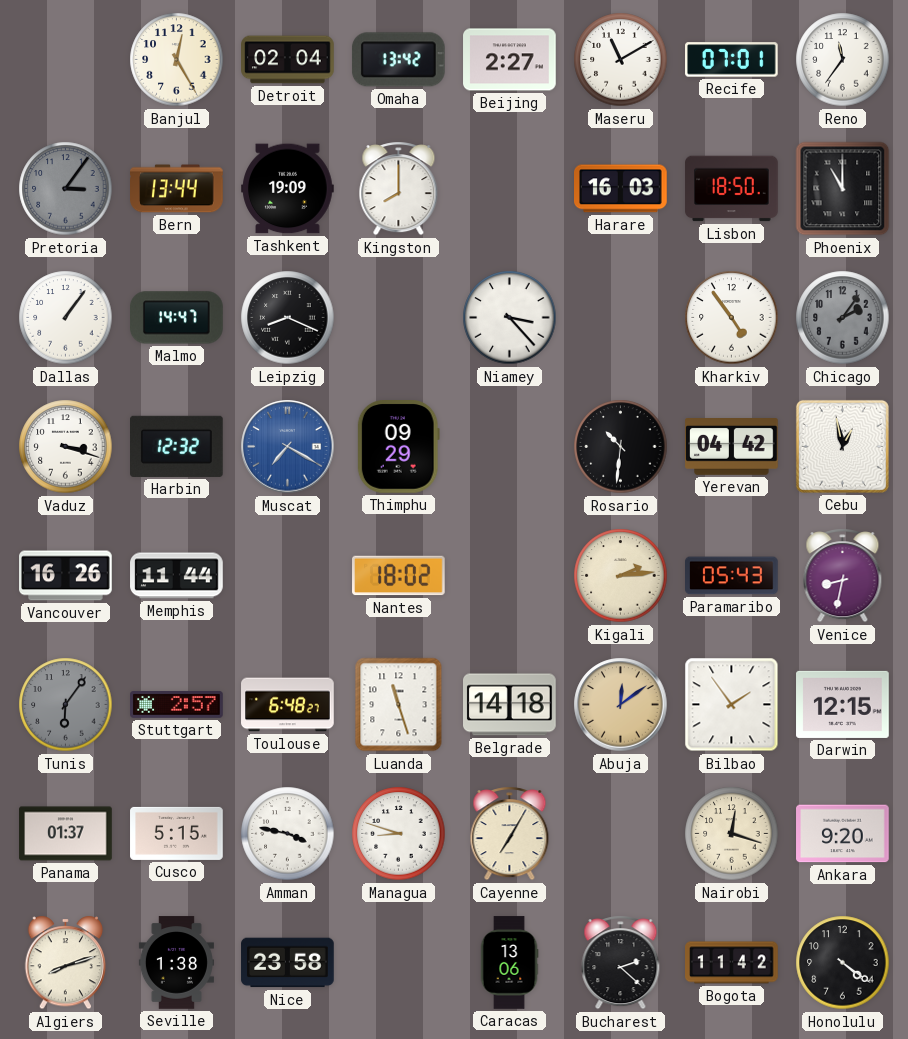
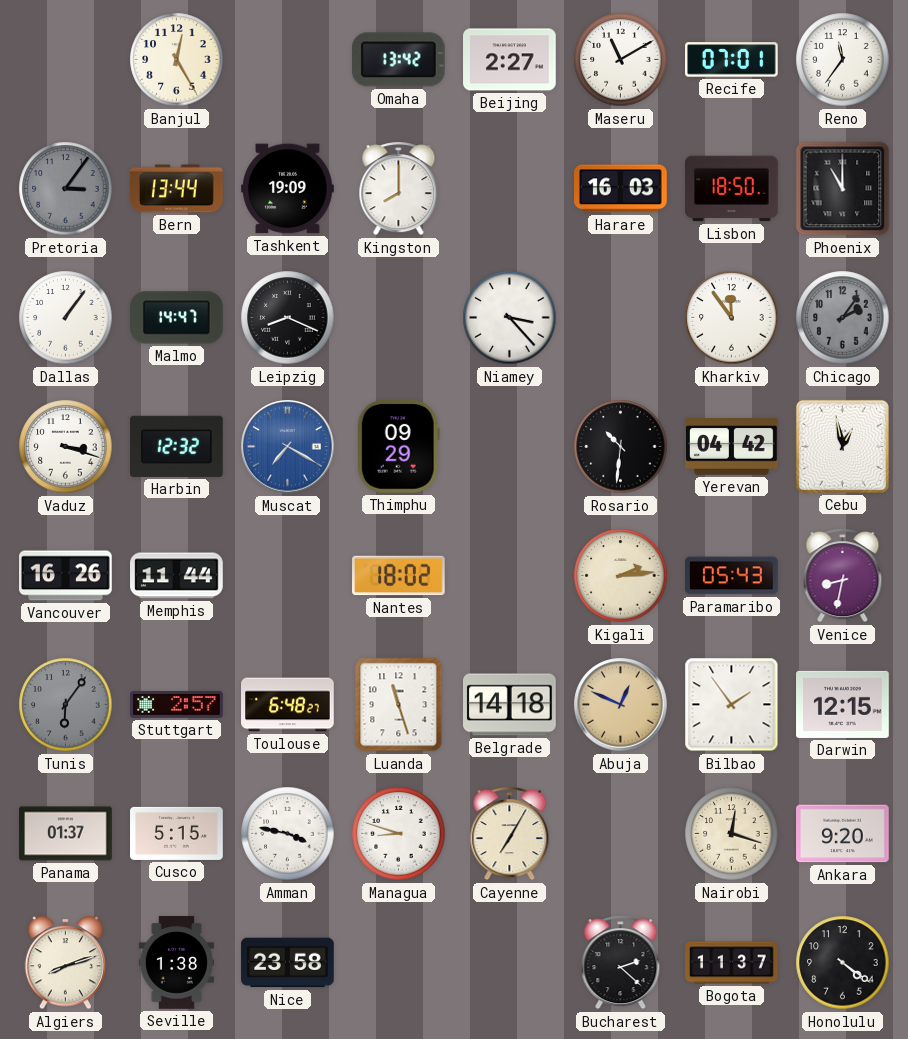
Detroit: 02:04 -> none
Kharkiv: 4:54 -> 11:54
Abuja: 12:09 -> 12:49
Caracas: 13:06 -> none
Bogota: 11:42 -> 11:37
